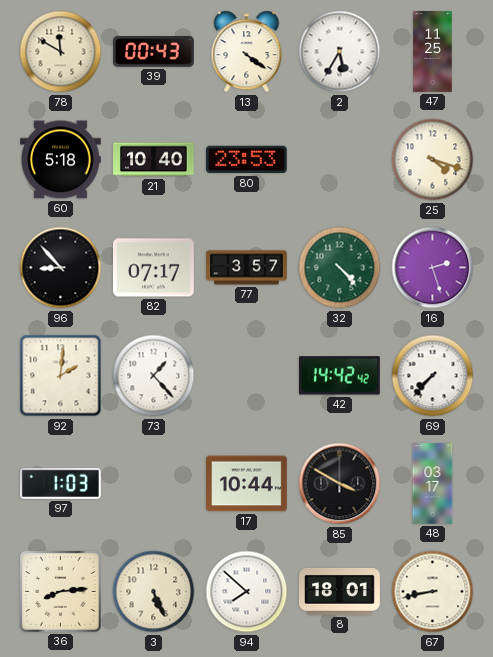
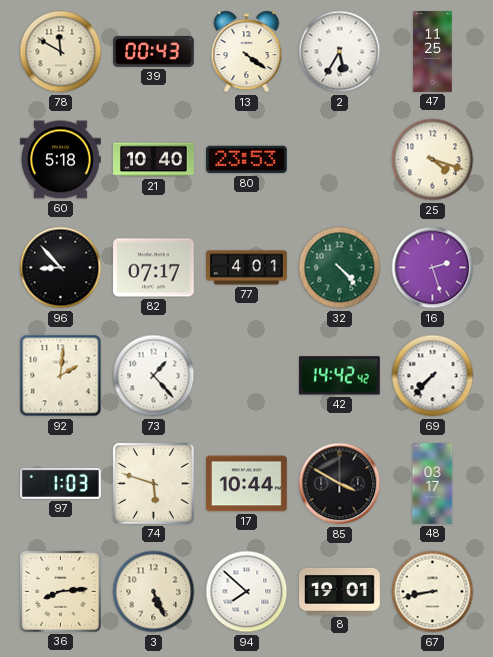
77: 3:57 -> 4:01
74: none -> 5:48
8: 18:01 -> 19:01
